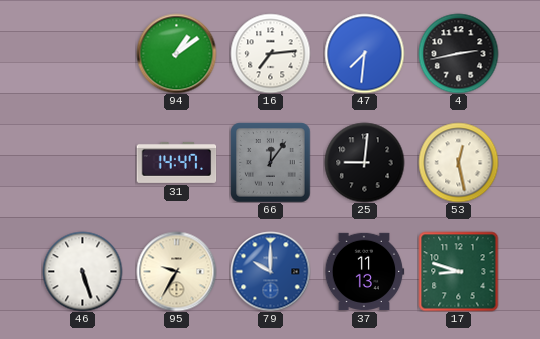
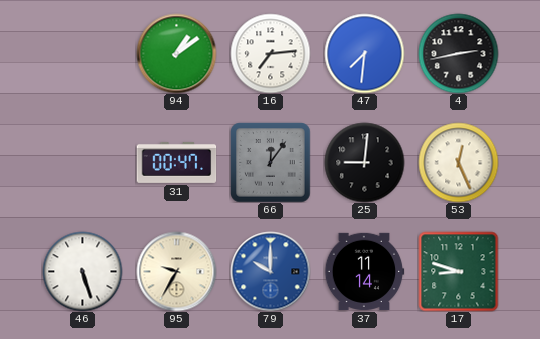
31: 14:47 -> 00:47
53: 12:28 -> 12:26
37: 11:13 -> 11:14
